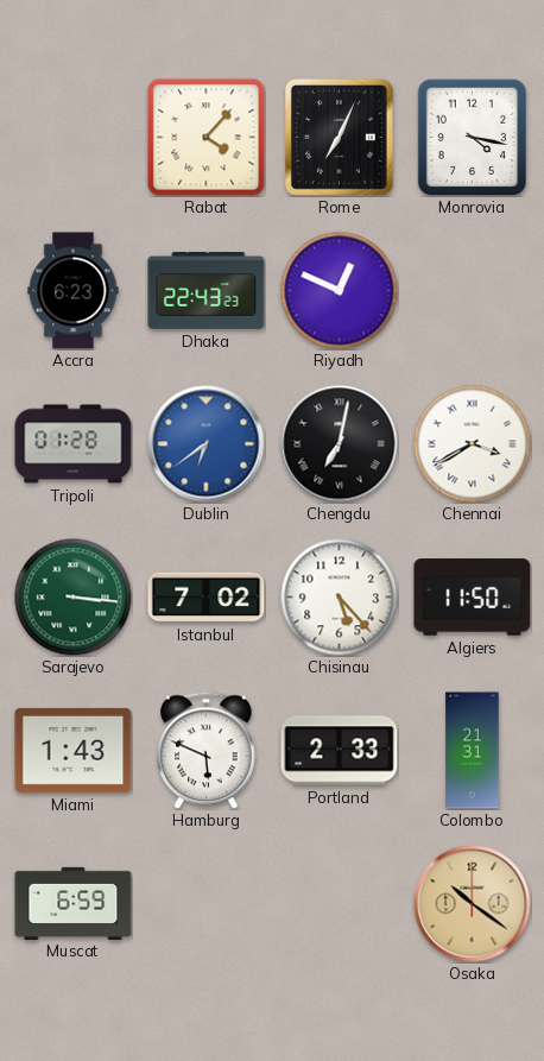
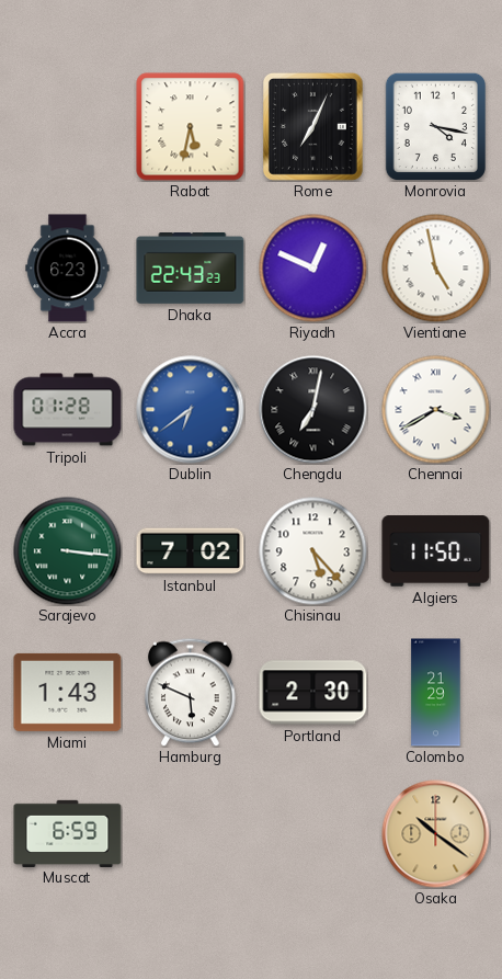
Rabat: 4:07 -> 5:32
Vientiane: none -> 4:58
Portland: 2:33 -> 2:30
Colombo: 21:31 -> 21:29
